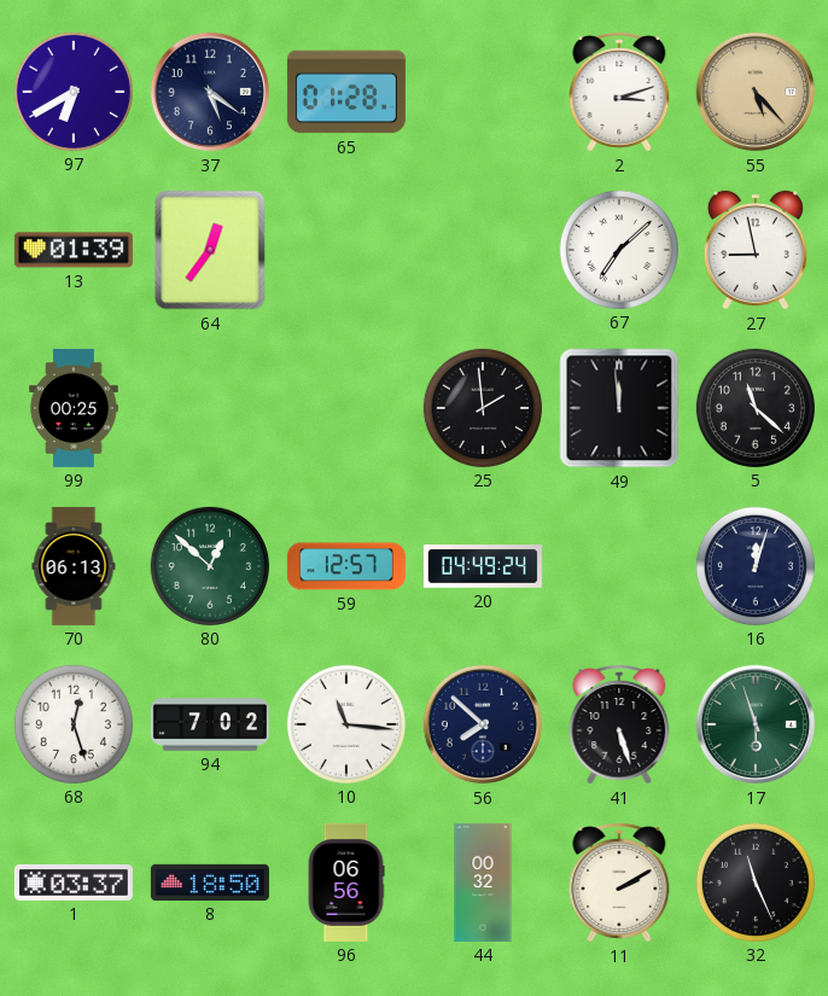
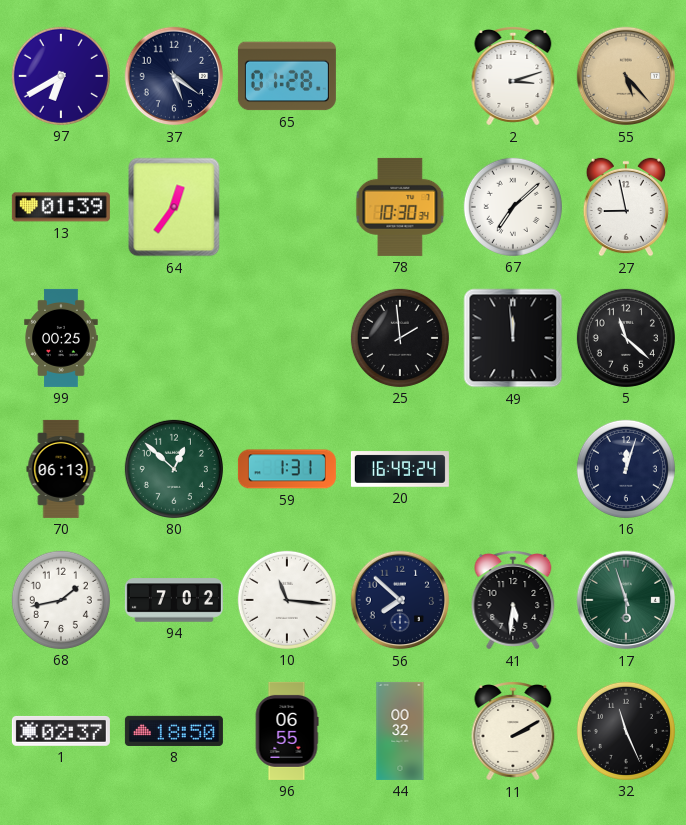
78: none -> 10:30
59: 12:57 -> 1:31
20: 04:49 -> 16:49
68: 12:27 -> 1:43
41: 5:27 -> 5:31
1: 03:37 -> 02:37
96: 06:56 -> 06:55
